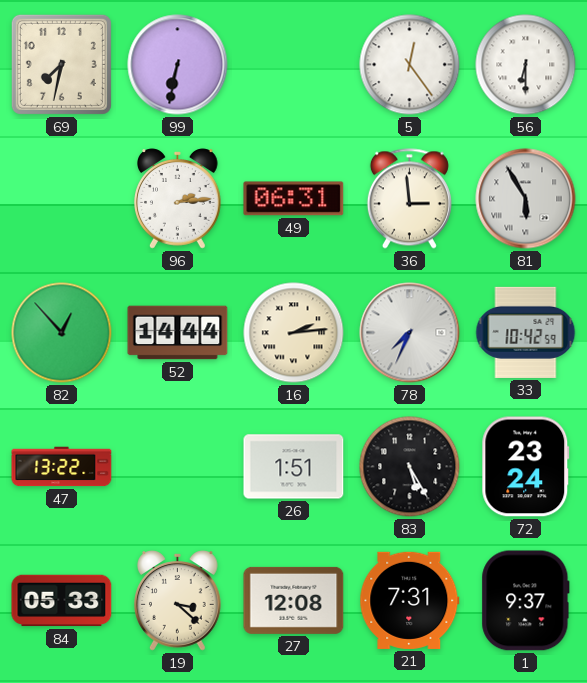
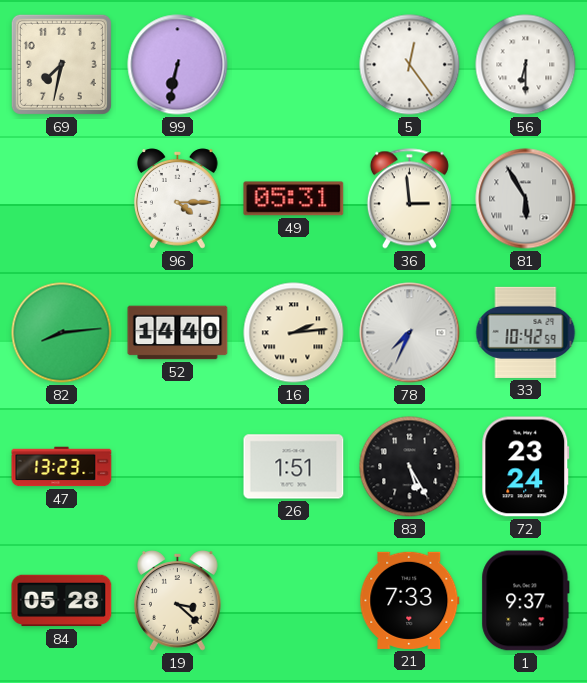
96: 2:14 -> 4:15
49: 06:31 -> 05:31
82: 12:53 -> 8:14
52: 14:44 -> 14:40
47: 13:22 -> 13:23
84: 05:33 -> 05:28
27: 12:08 -> none
21: 7:31 -> 7:33
